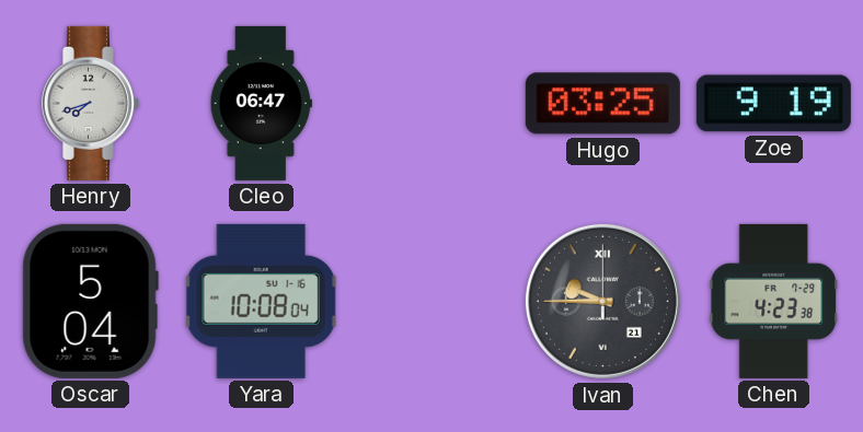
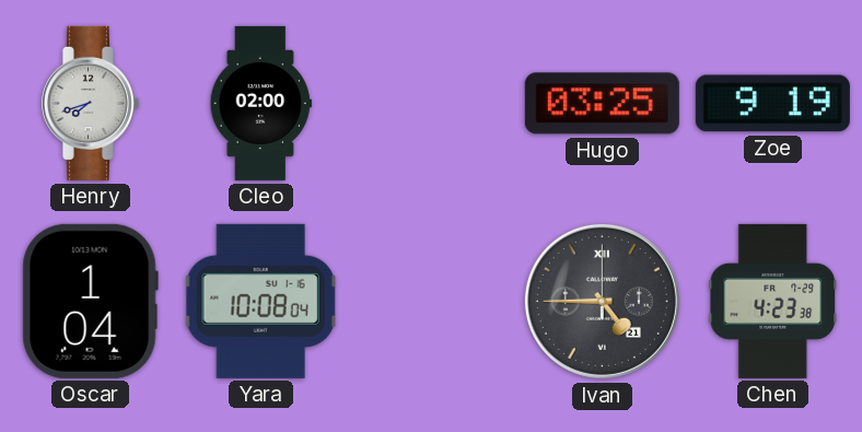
Cleo: 06:47 -> 02:00
Oscar: 5:04 -> 1:04
Ivan: 9:45 -> 4:45
